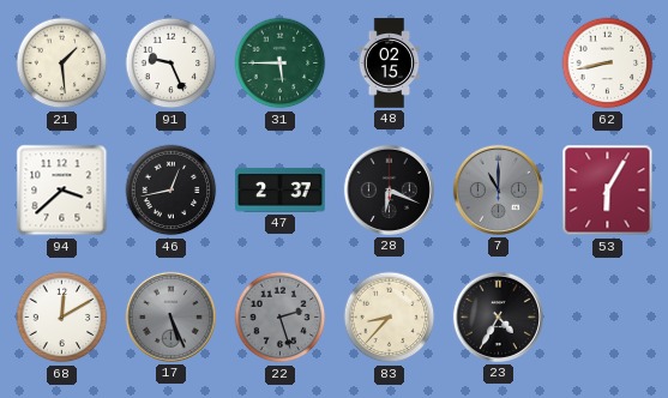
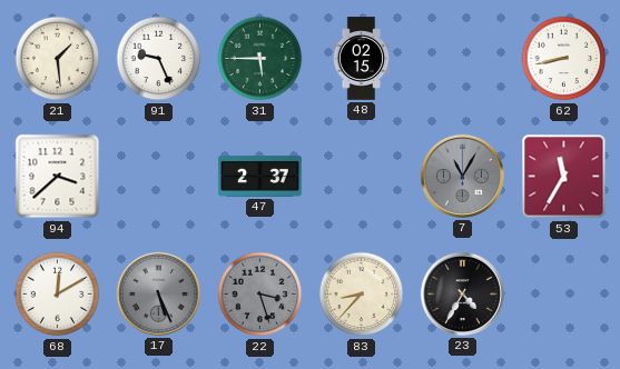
46: 12:43 -> none
28: 6:19 -> none
7: 11:00 -> 11:05
53: 6:05 -> 11:35
22: 2:27 -> 3:27
